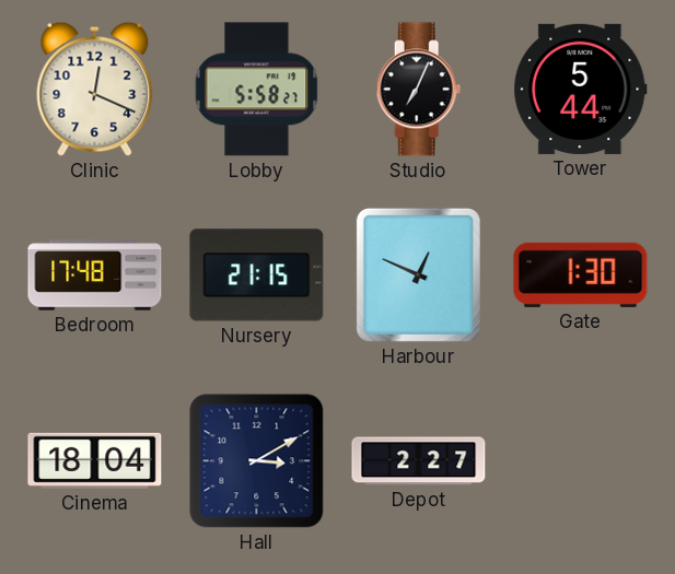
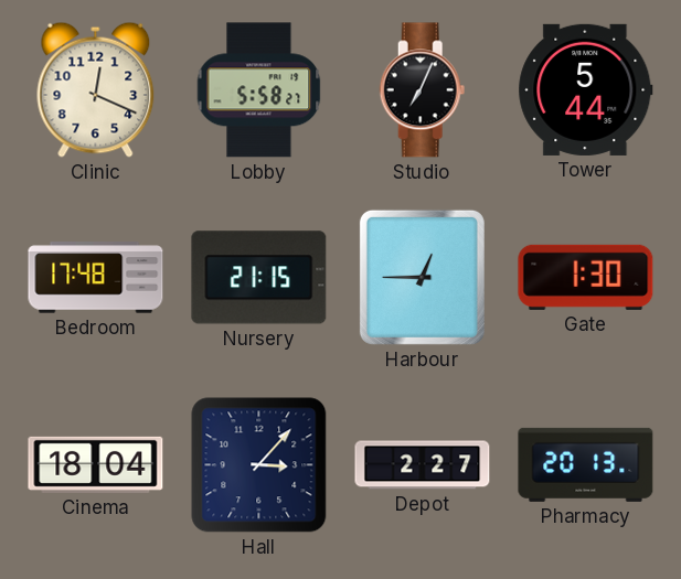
Harbour: 12:49 -> 12:45
Hall: 3:10 -> 3:07
Pharmacy: none -> 20:13
